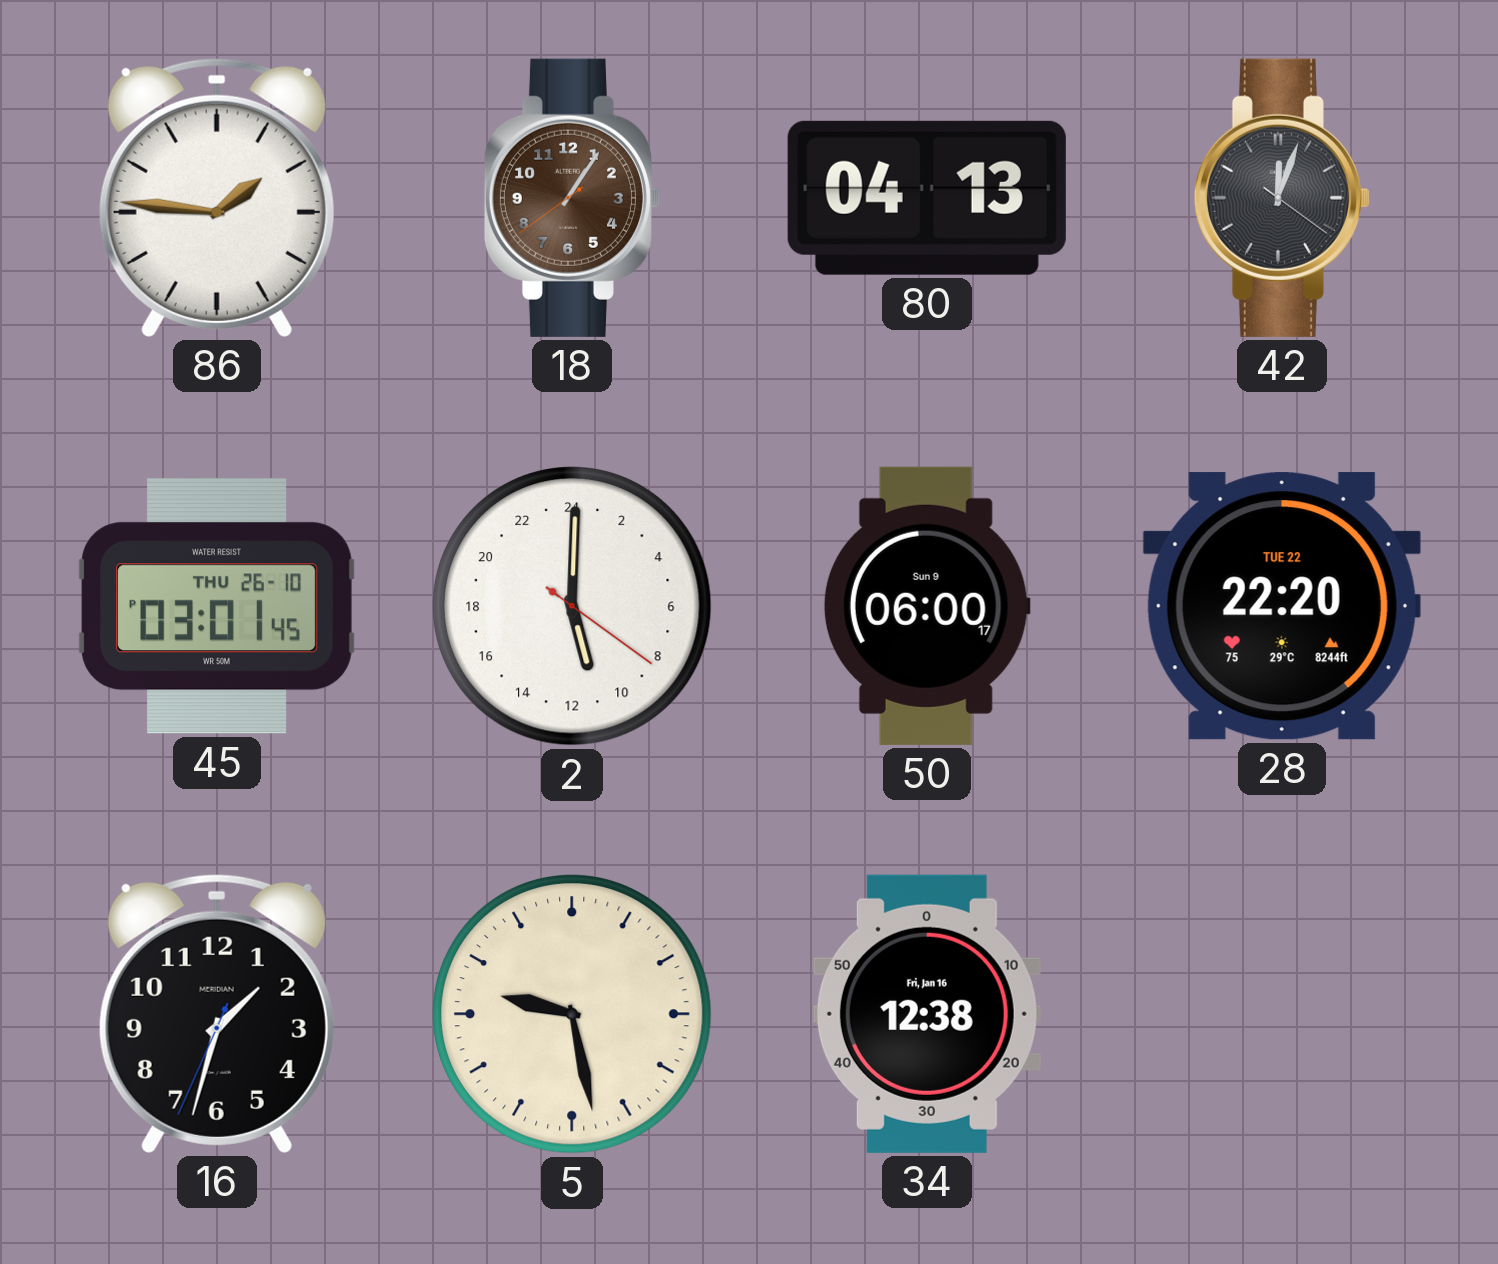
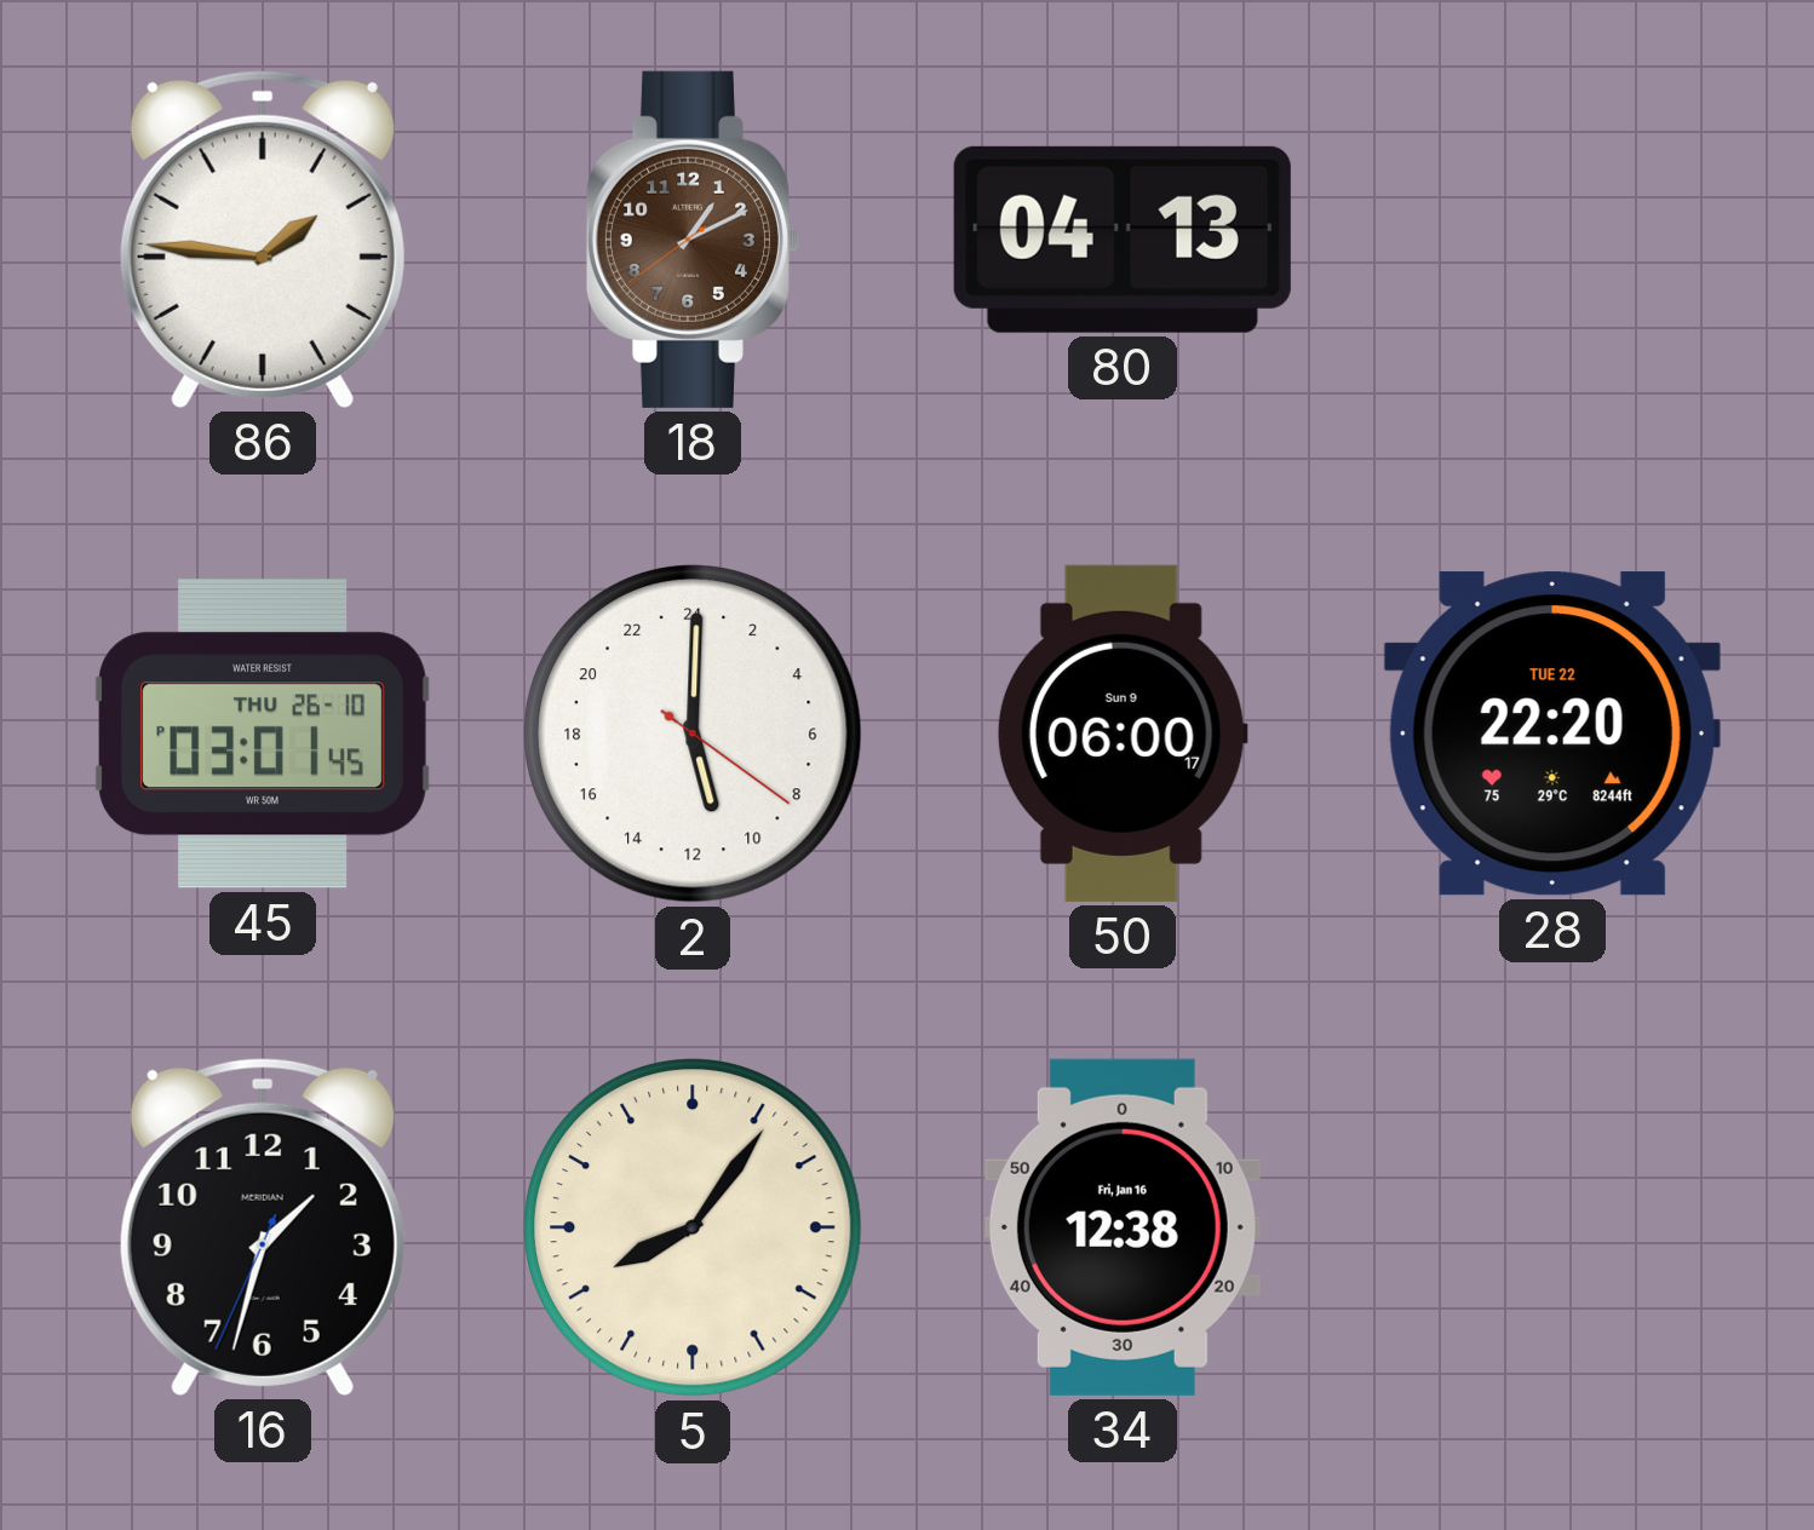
18: 1:05 -> 1:10
42: 12:03 -> none
5: 9:28 -> 8:06
